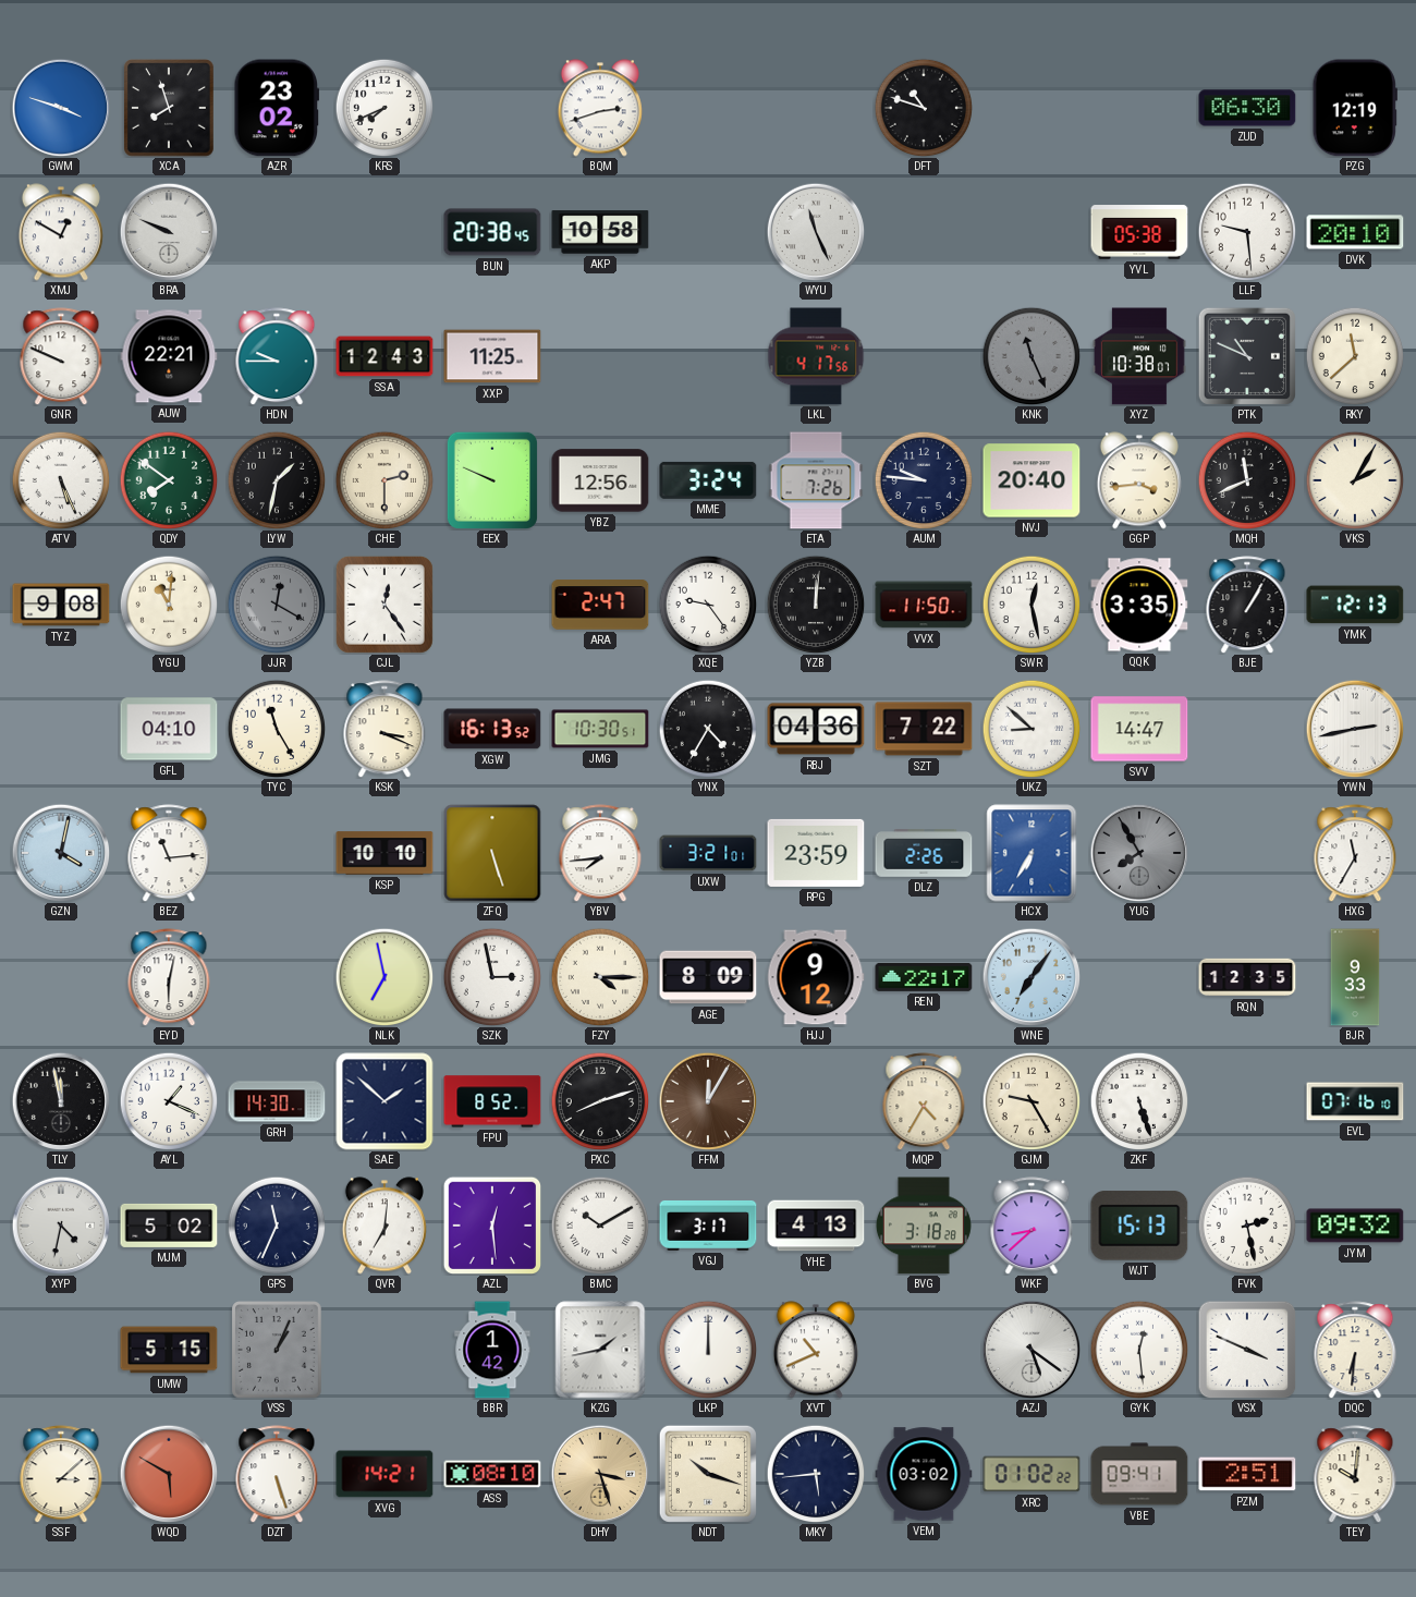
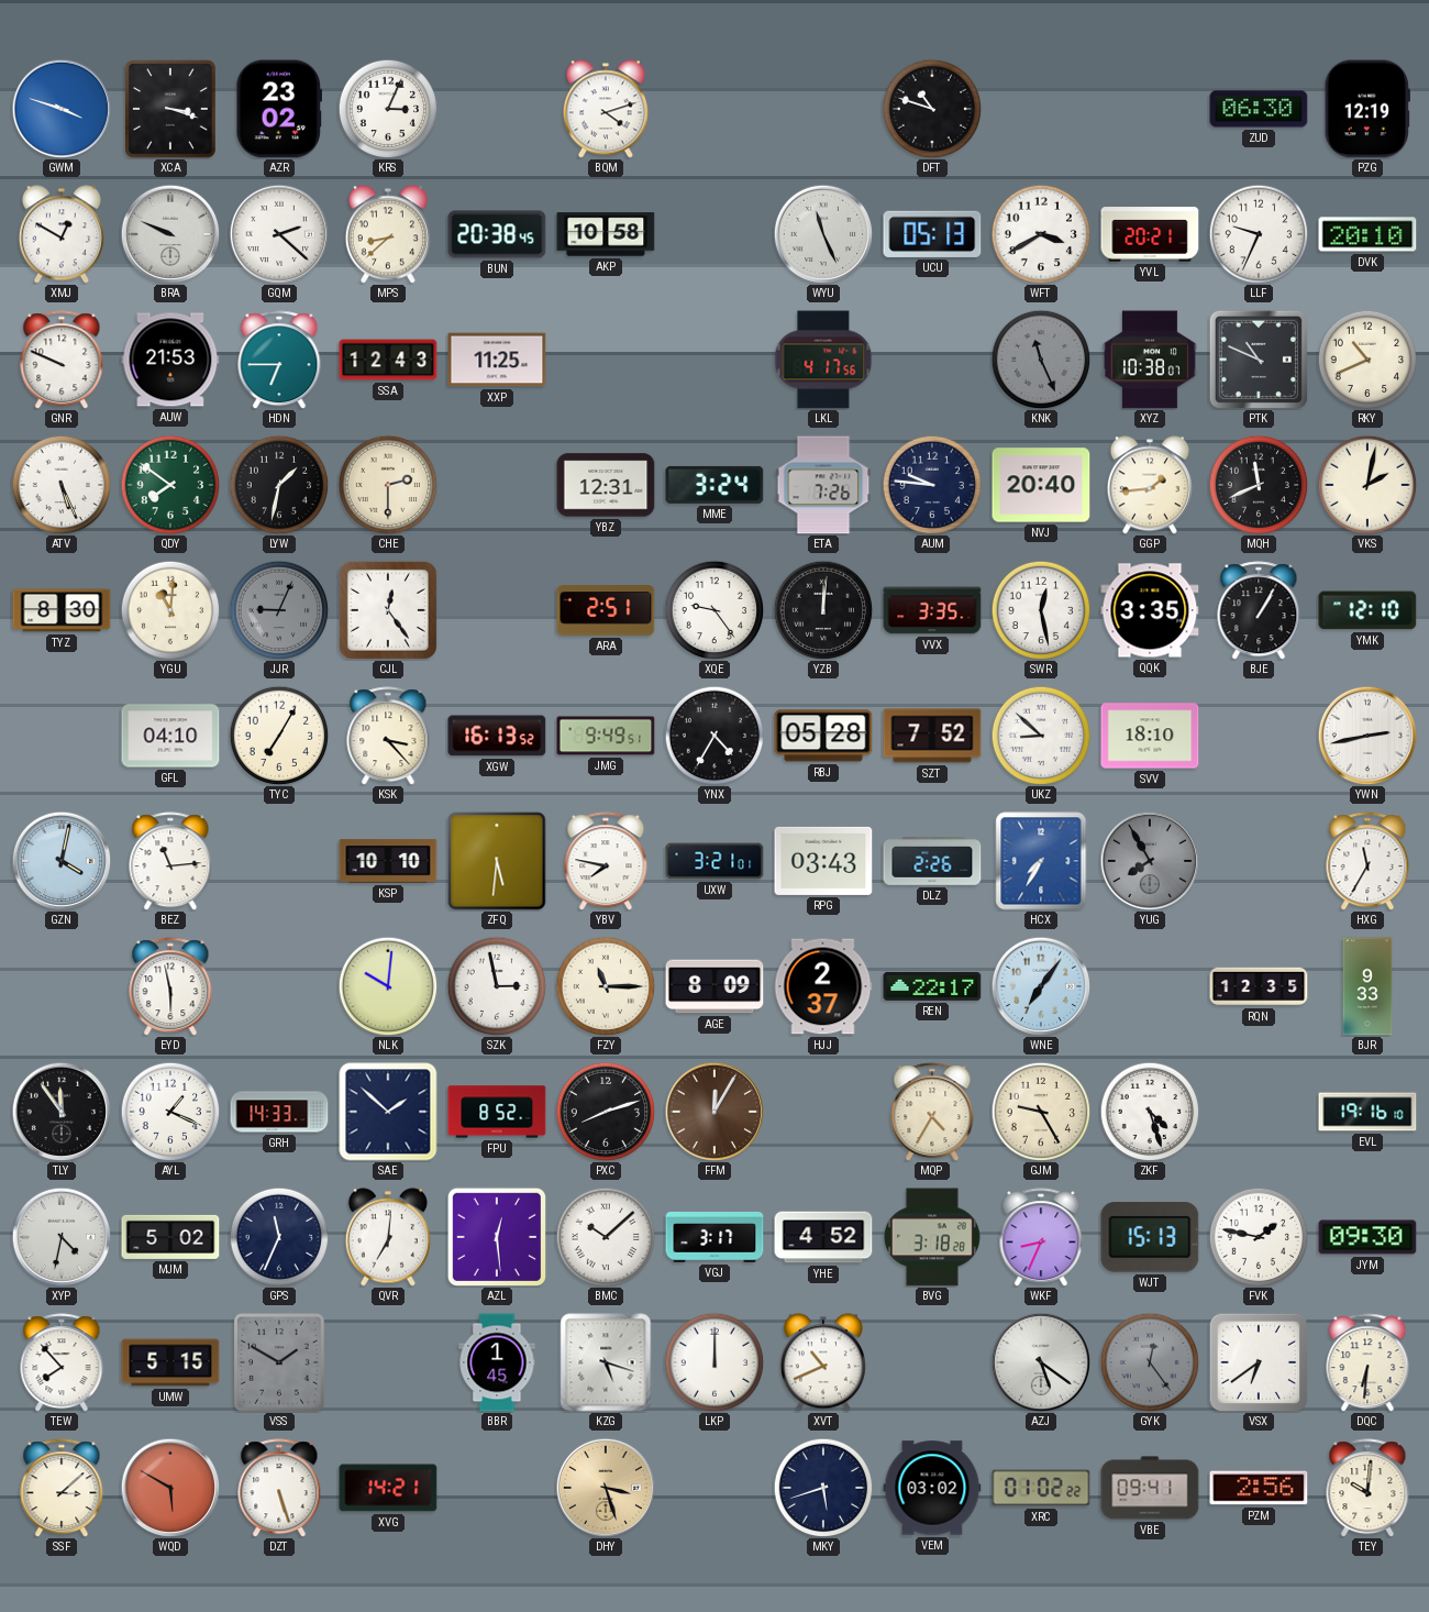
XCA: 7:57 -> 3:18
KRS: 7:41 -> 3:04
BQM: 2:42 -> 4:12
GQM: none -> 2:22
MPS: none -> 8:38
UCU: none -> 05:13
WFT: none -> 3:40
YVL: 05:38 -> 20:21
LLF: 9:29 -> 9:34
AUW: 22:21 -> 21:53
HDN: 9:45 -> 6:45
RKY: 11:38 -> 10:41
EEX: 9:49 -> none
YBZ: 12:56 -> 12:31
GGP: 3:44 -> 1:44
VKS: 2:05 -> 2:02
TYZ: 9:08 -> 8:30
JJR: 12:20 -> 9:04
ARA: 2:47 -> 2:51
VVX: 11:50 -> 3:35
YMK: 12:13 -> 12:10
TYC: 11:25 -> 7:05
KSK: 3:19 -> 3:23
JMG: 10:30 -> 9:49
RBJ: 04:36 -> 05:28
SZT: 7:22 -> 7:52
SVV: 14:47 -> 18:10
ZFQ: 5:27 -> 5:31
YBV: 7:44 -> 7:47
RPG: 23:59 -> 03:43
HCX: 6:35 -> 7:35
EYD: 6:02 -> 5:58
NLK: 6:58 -> 10:01
FZY: 4:15 -> 11:15
HJJ: 9:12 -> 2:37
TLY: 11:58 -> 11:54
GRH: 14:30 -> 14:33
ZKF: 5:27 -> 4:27
EVL: 07:16 -> 19:16
BMC: 10:10 -> 10:08
YHE: 4:13 -> 4:52
WKF: 8:38 -> 8:34
FVK: 2:28 -> 1:47
JYM: 09:32 -> 09:30
TEW: none -> 7:53
VSS: 1:04 -> 1:50
BBR: 1:42 -> 1:45
KZG: 1:43 -> 5:18
GYK: 12:29 -> 12:24
GYK dial: white -> grey
VSX: 3:49 -> 6:39
ASS: 08:10 -> none
NDT: 10:18 -> none
MKY: 5:44 -> 5:42
PZM: 2:51 -> 2:56
